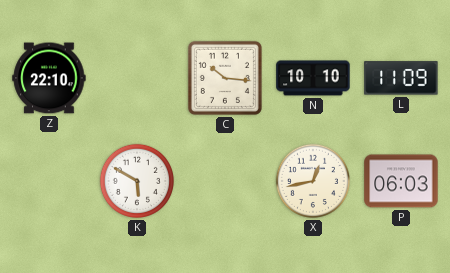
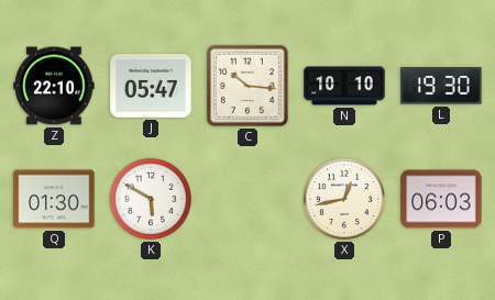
J: none -> 05:47
L: 11:09 -> 19:30
Q: none -> 01:30
